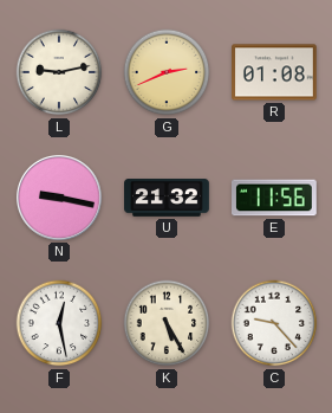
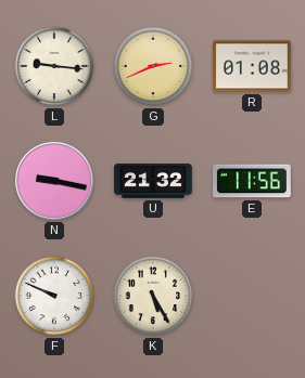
L: 9:13 -> 9:16
F: 12:28 -> 9:49
C: 9:23 -> none
